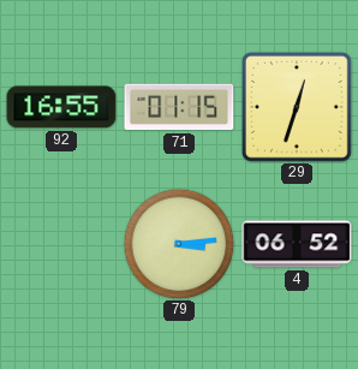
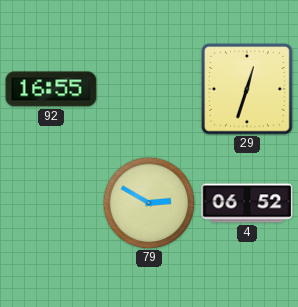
71: 01:15 -> none
79: 3:14 -> 2:50
